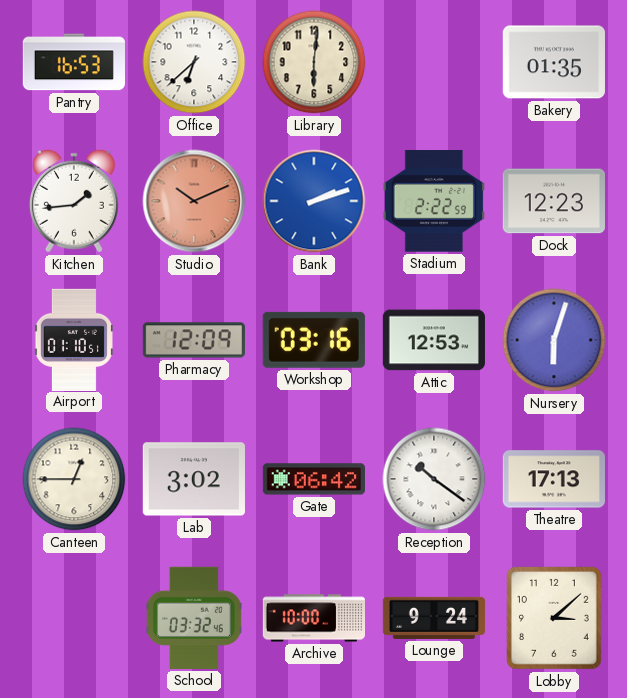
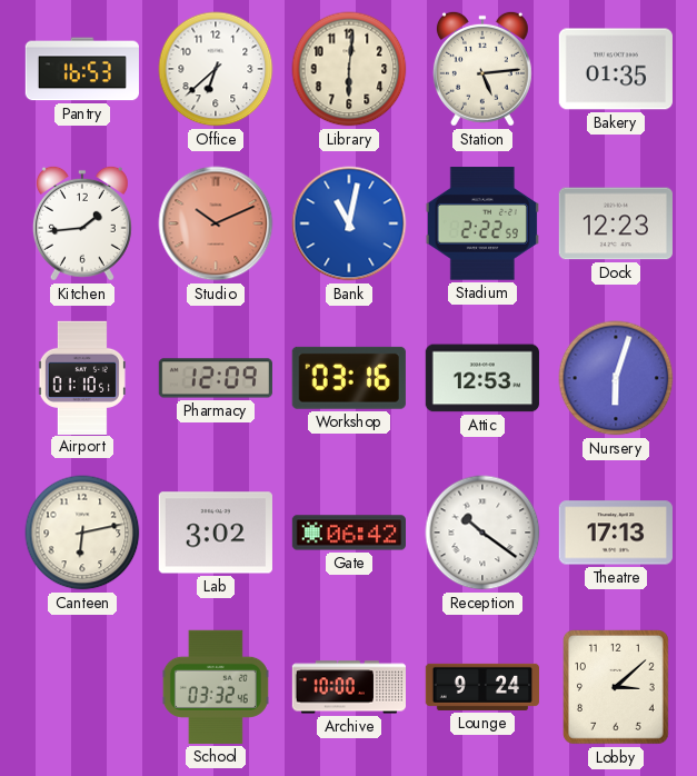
Station: none -> 5:14
Bank: 2:12 -> 11:02
Canteen: 12:45 -> 6:13
